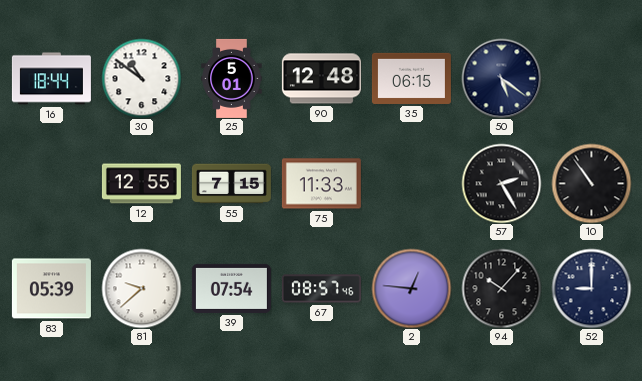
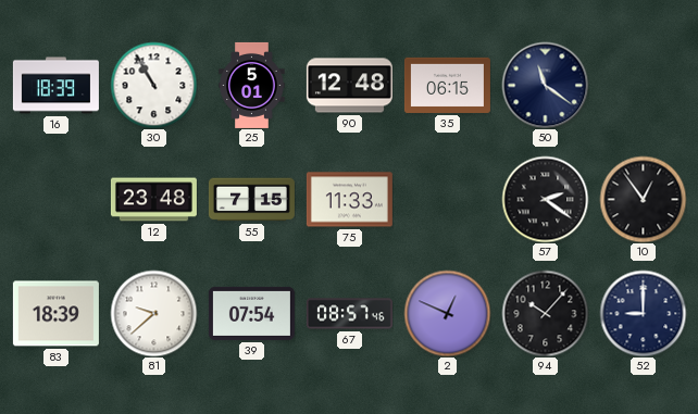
16: 18:44 -> 18:39
30: 10:51 -> 10:55
50: 5:21 -> 11:21
12: 12:55 -> 23:48
57: 2:25 -> 2:21
10: 10:54 -> 12:54
83: 05:39 -> 18:39
2: 12:46 -> 12:49
